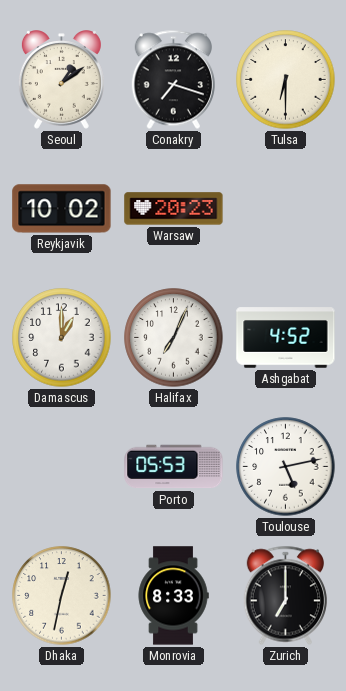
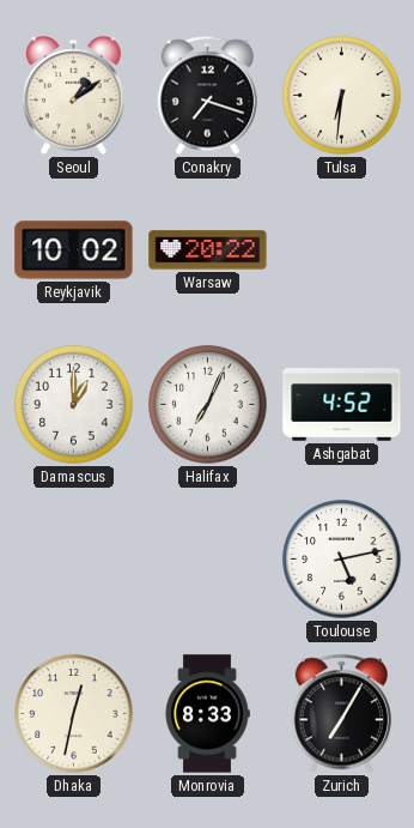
Tulsa: 6:30 -> 6:31
Warsaw: 20:23 -> 20:22
Porto: 05:53 -> none
Zurich: 7:00 -> 7:05
